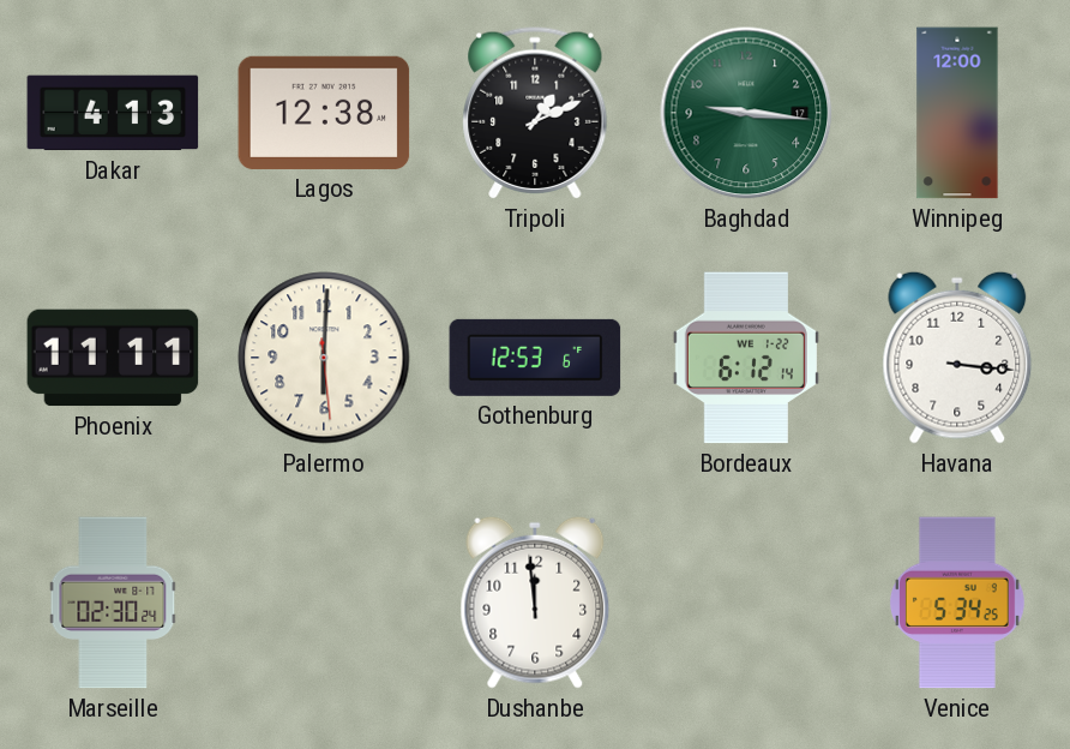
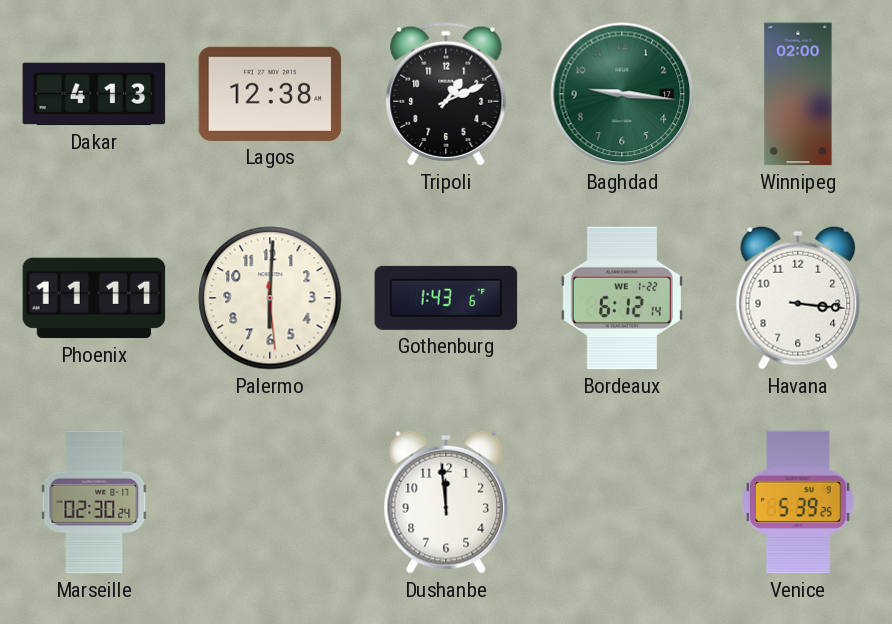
Winnipeg: 12:00 -> 02:00
Gothenburg: 12:53 -> 1:43
Venice: 5:34 -> 5:39
